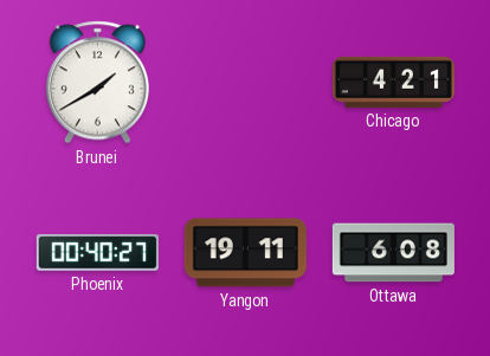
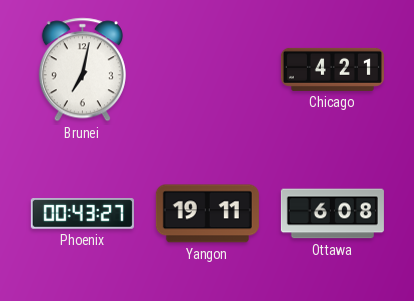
Brunei: 1:40 -> 7:02
Phoenix: 00:40 -> 00:43
